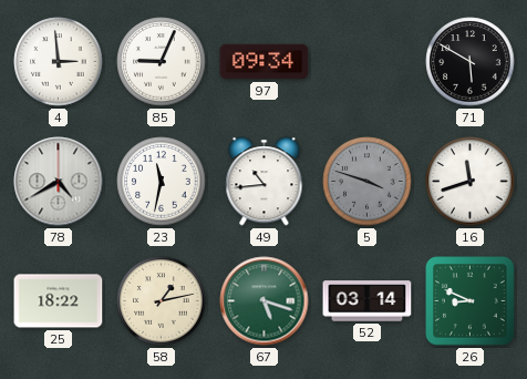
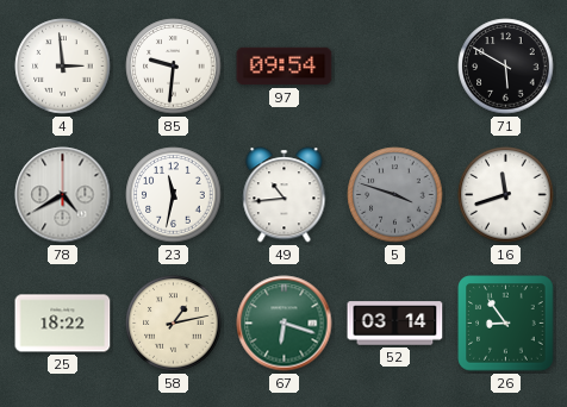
85: 9:04 -> 9:31
97: 09:34 -> 09:54
67: 5:18 -> 6:18
26: 8:49 -> 8:54
